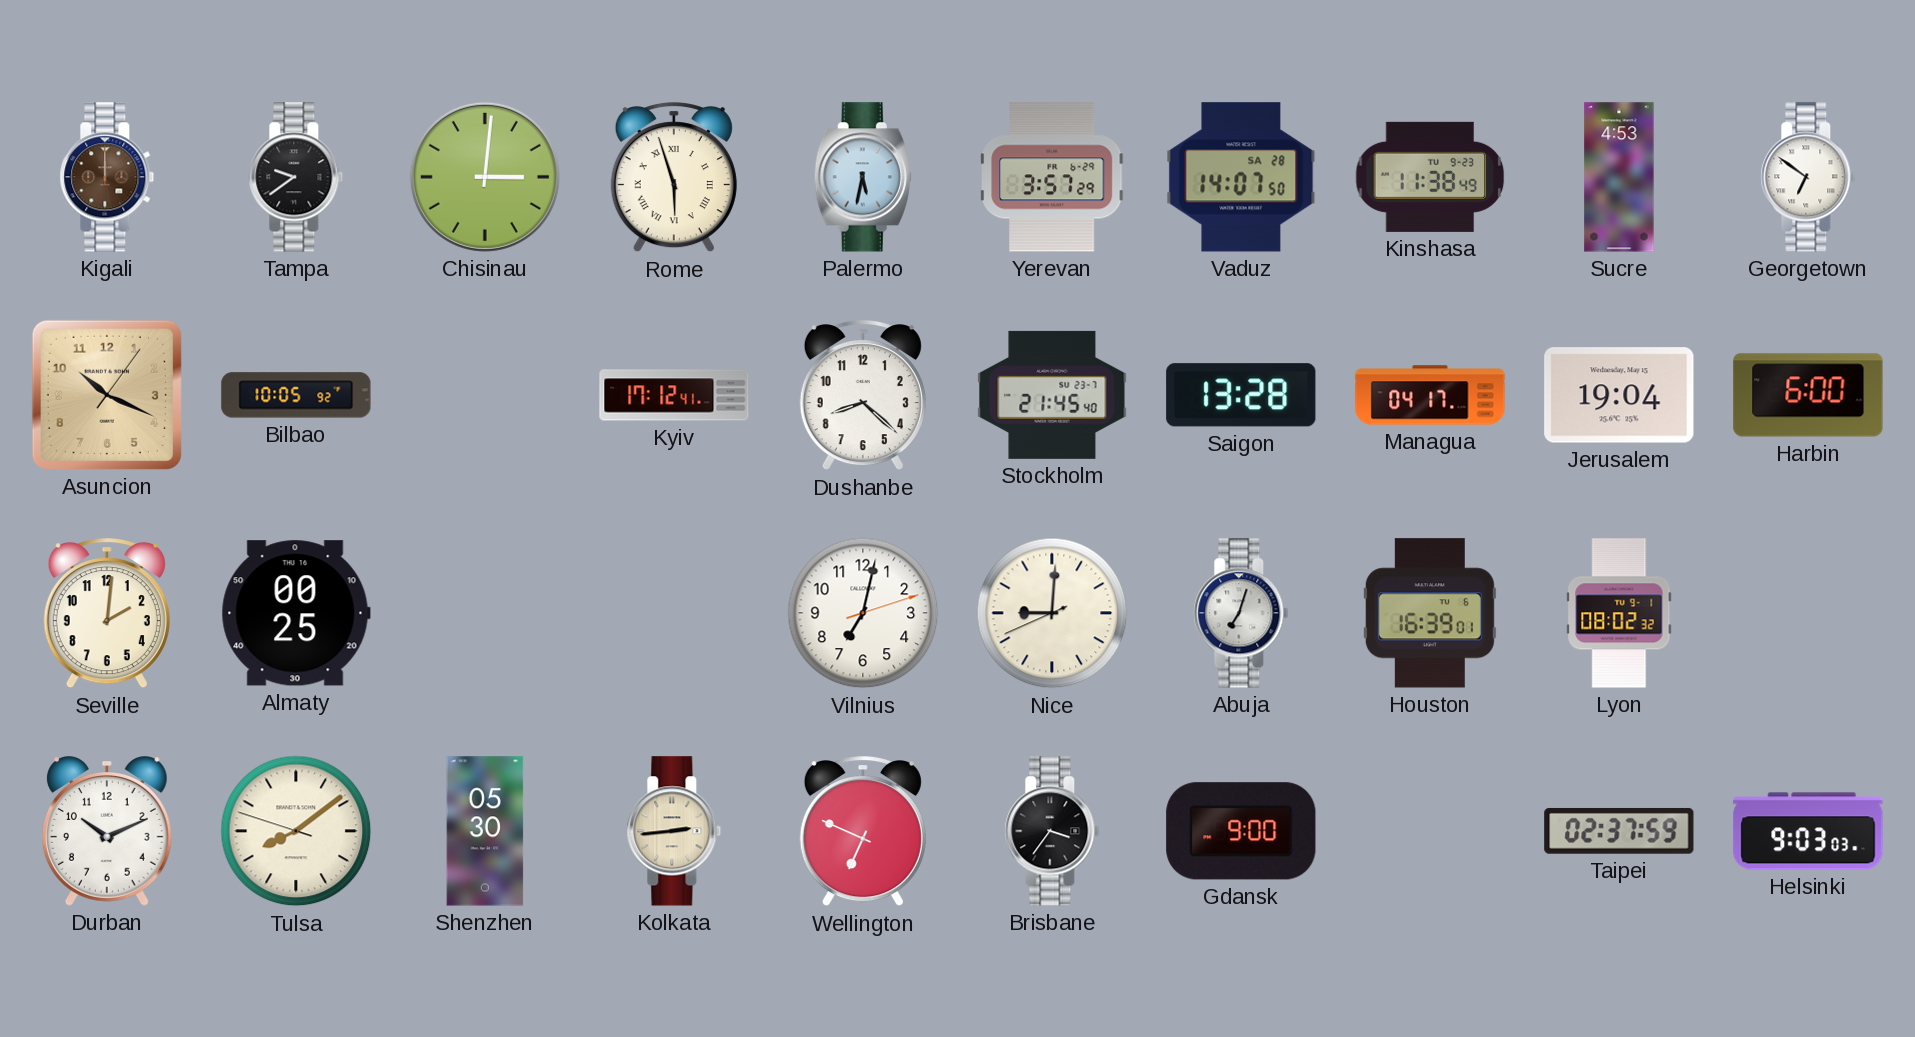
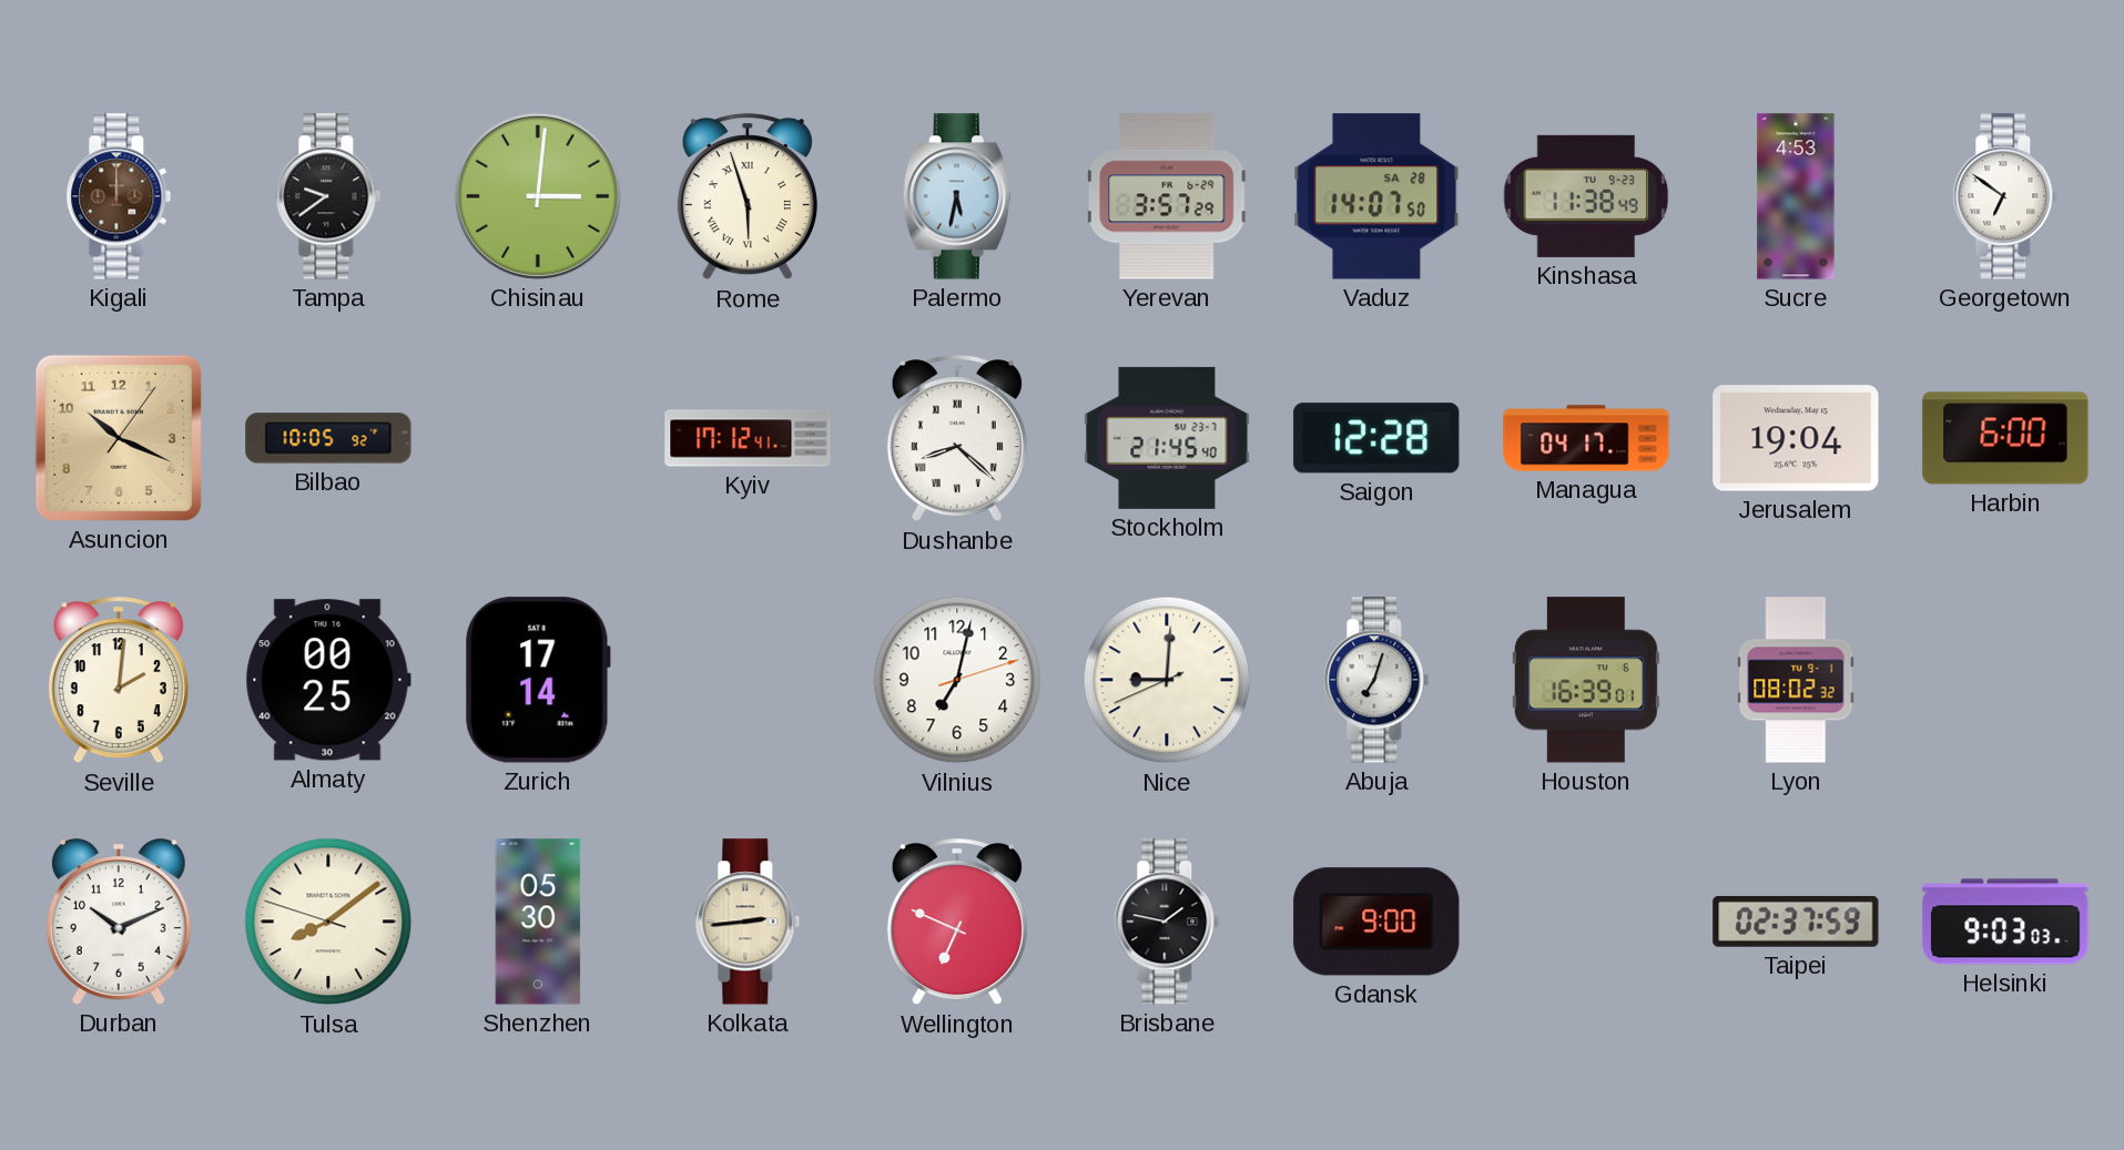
Dushanbe numerals: Arabic -> Roman
Saigon: 13:28 -> 12:28
Zurich: none -> 17:14
Brisbane: 3:36 -> 1:47
